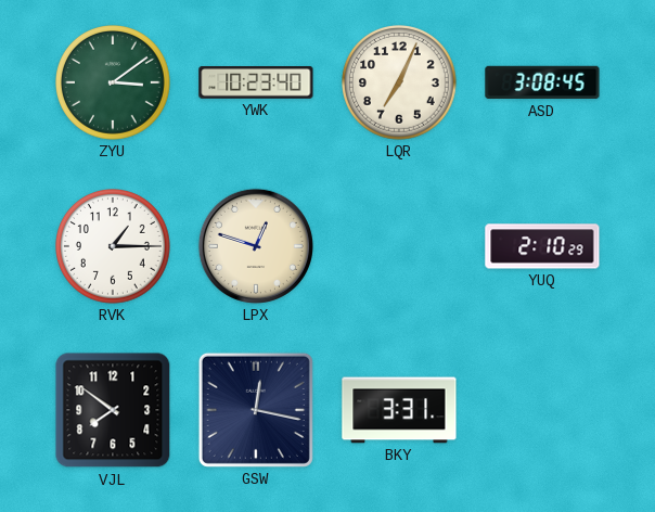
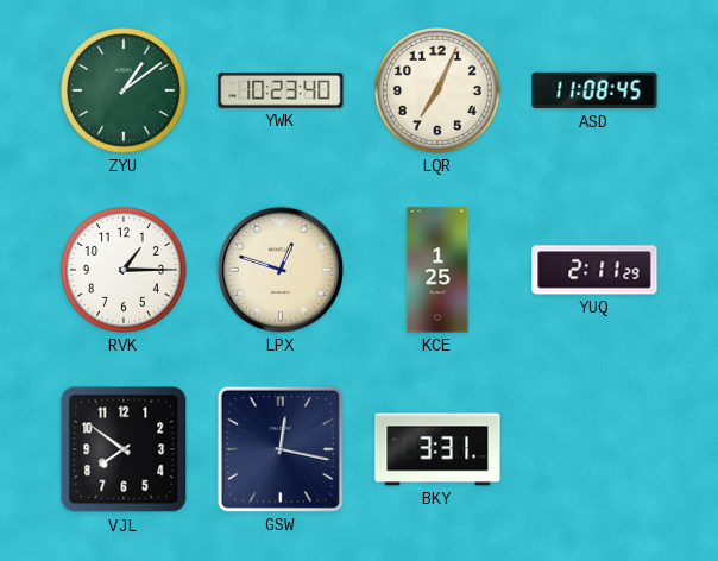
ZYU: 3:09 -> 1:09
ASD: 3:08 -> 11:08
KCE: none -> 1:25
YUQ: 2:10 -> 2:11
